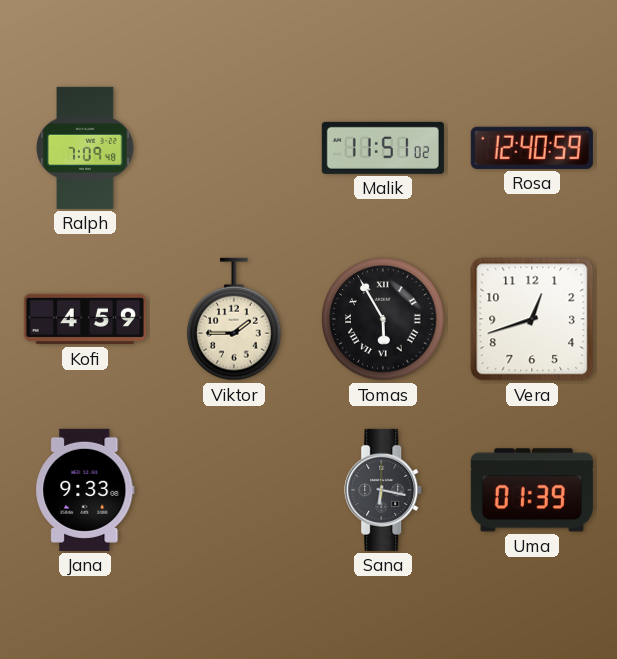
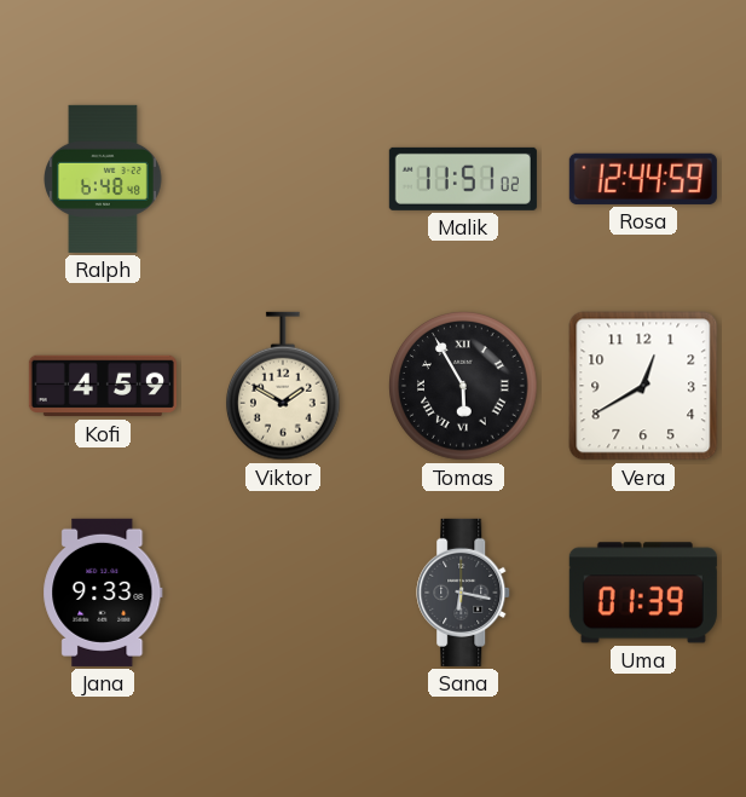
Ralph: 7:09 -> 6:48
Rosa: 12:40 -> 12:44
Viktor: 1:45 -> 1:50
Vera: 12:42 -> 12:40
